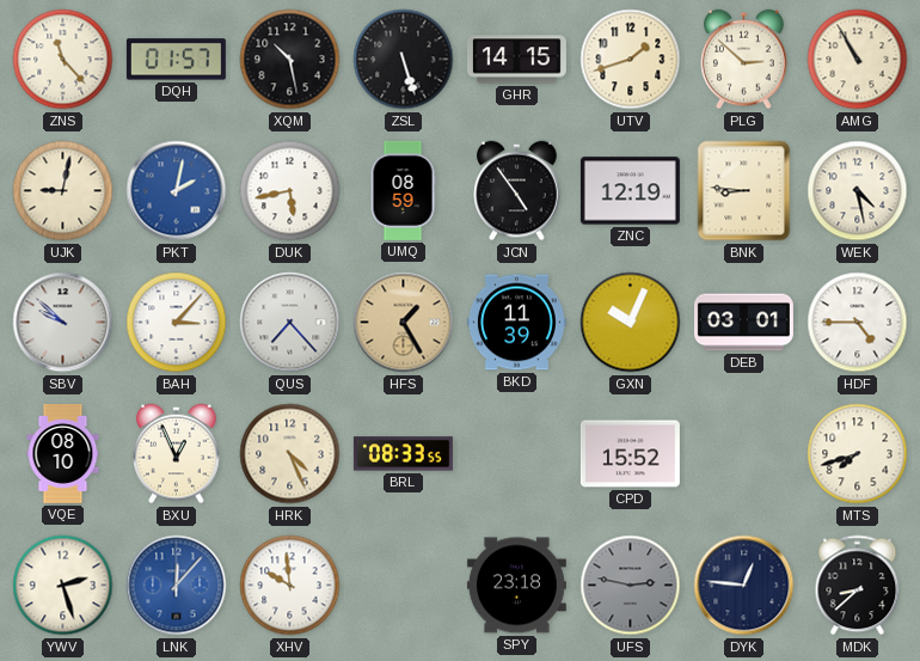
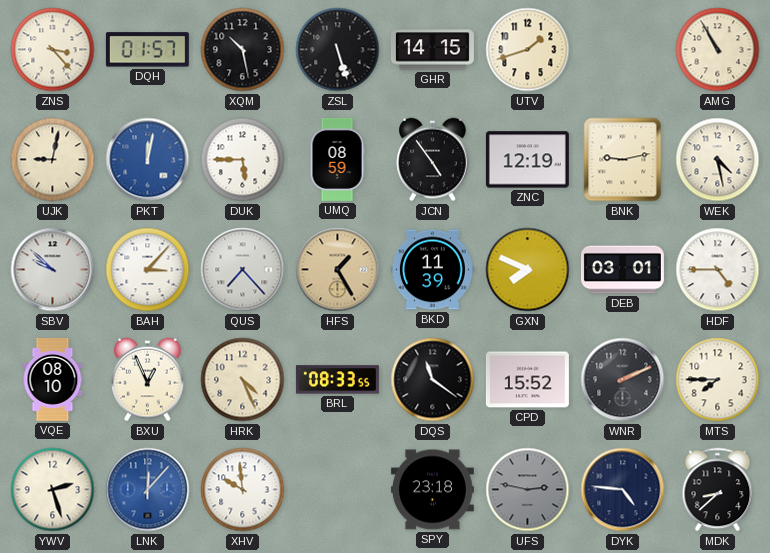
ZNS: 11:23 -> 3:23
PLG: 2:52 -> none
PKT: 2:02 -> 12:02
DUK: 5:43 -> 5:45
BNK: 8:46 -> 9:13
GXN: 10:04 -> 7:49
DQS: none -> 11:21
WNR: none -> 2:11
MTS: 7:42 -> 7:45
DYK: 12:46 -> 4:46
